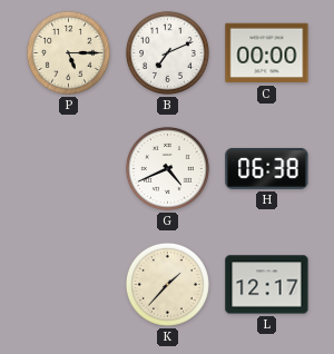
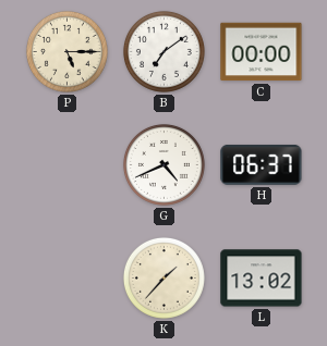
B: 7:11 -> 7:09
H: 06:38 -> 06:37
L: 12:17 -> 13:02
